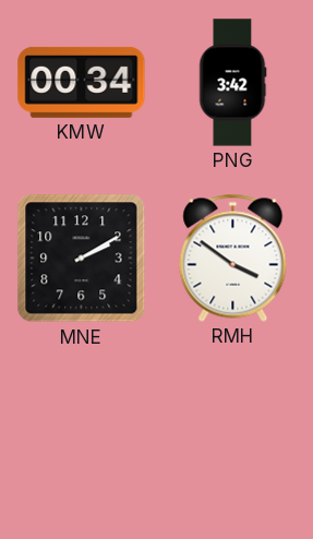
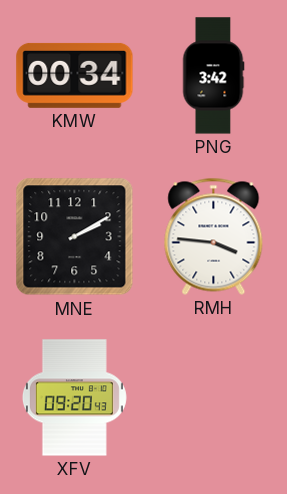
RMH: 3:51 -> 3:46
XFV: none -> 09:20
